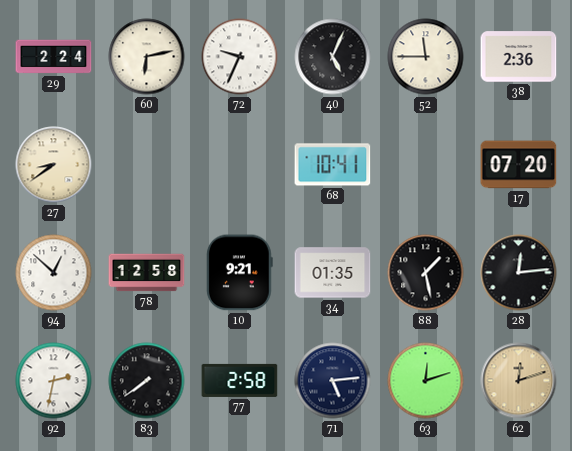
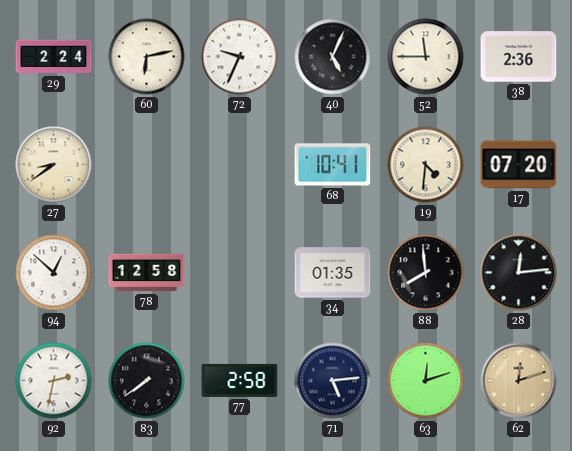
19: none -> 4:31
10: 9:21 -> none
88: 1:28 -> 7:59
